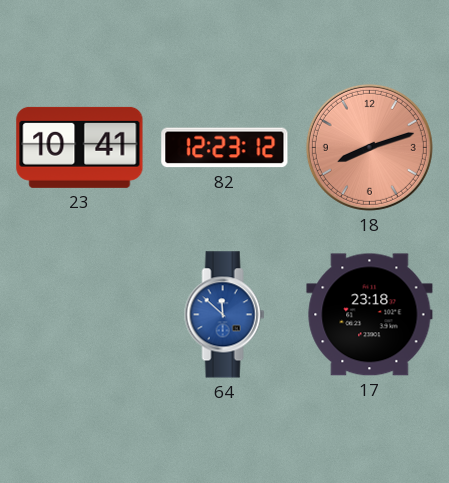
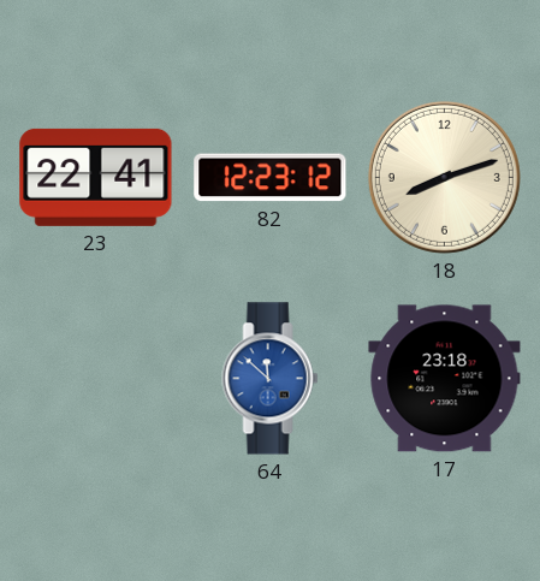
23: 10:41 -> 22:41
18 dial: salmon -> cream
